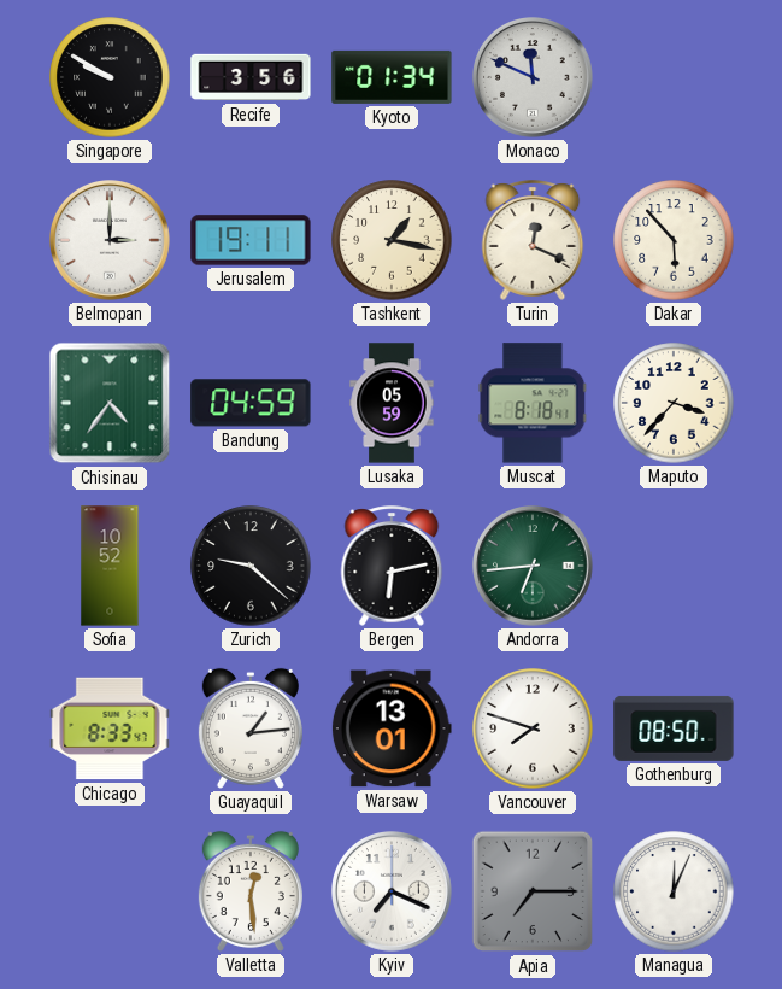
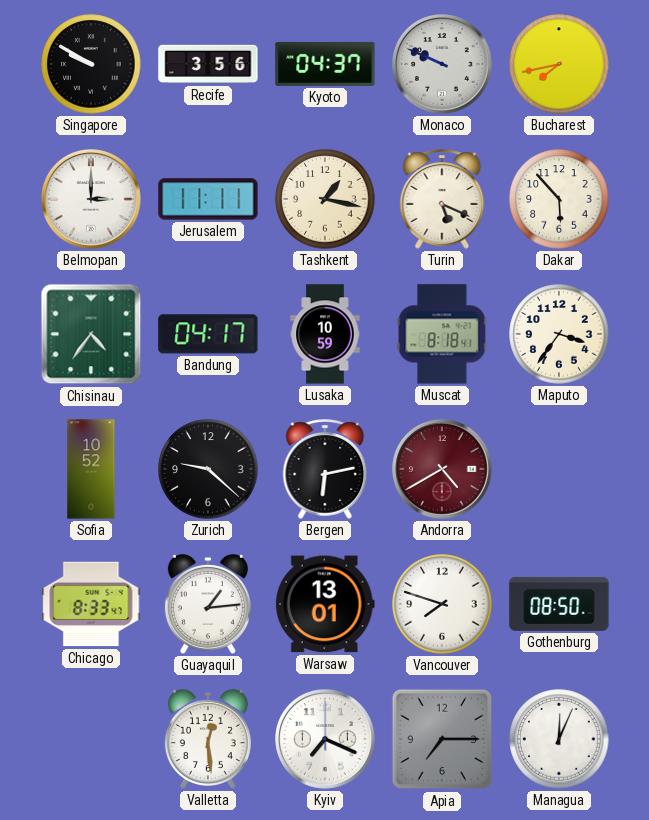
Kyoto: 01:34 -> 04:37
Monaco: 11:49 -> 9:49
Bucharest: none -> 7:43
Jerusalem: 19:11 -> 11:11
Turin: 12:19 -> 5:19
Bandung: 04:59 -> 04:17
Lusaka: 05:59 -> 10:59
Maputo: 3:37 -> 3:36
Andorra: 6:44 -> 4:40
Andorra dial: green -> burgundy
